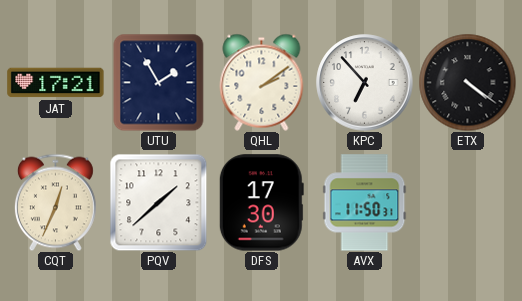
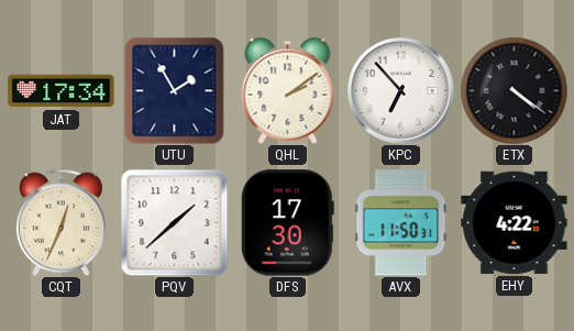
JAT: 17:21 -> 17:34
EHY: none -> 4:22
